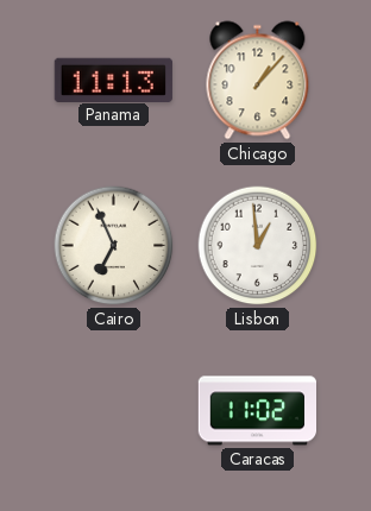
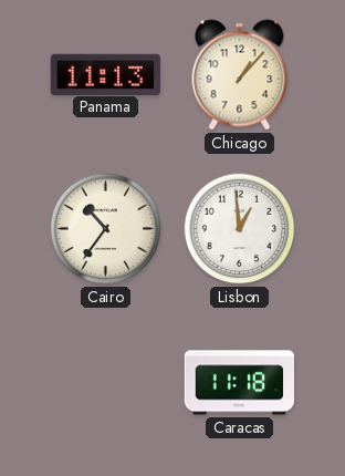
Cairo: 6:56 -> 10:36
Caracas: 11:02 -> 11:18
